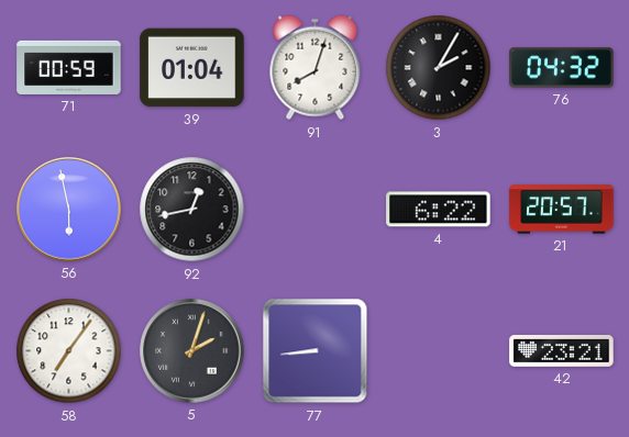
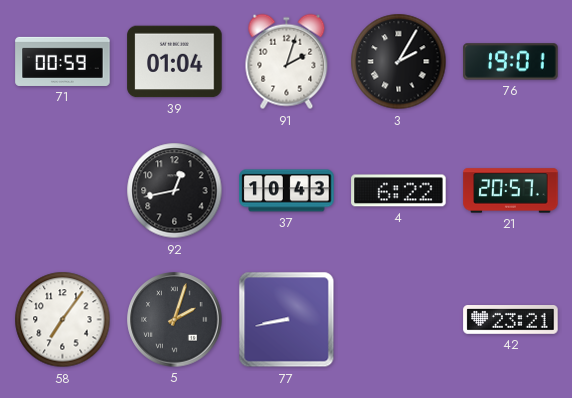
91: 8:03 -> 2:03
76: 04:32 -> 19:01
56: 5:58 -> none
37: none -> 10:43
77: 8:44 -> 8:43
